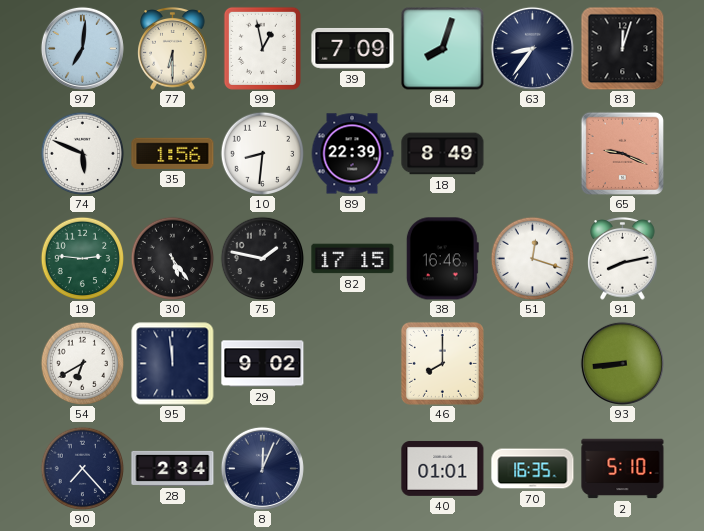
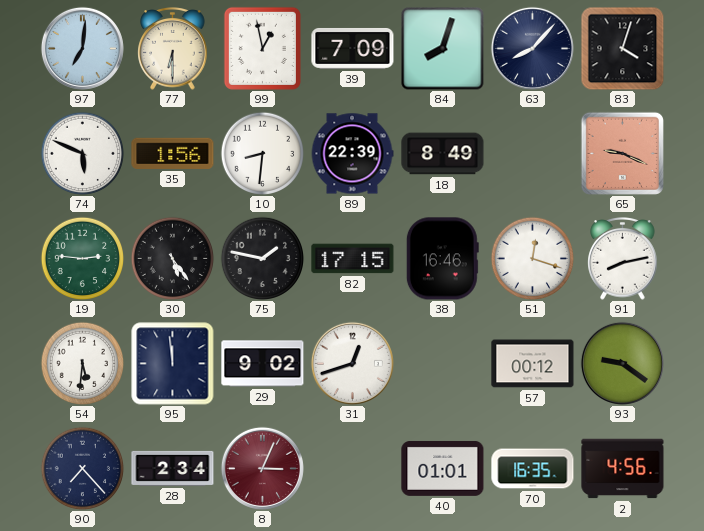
63: 8:36 -> 8:07
83: 12:03 -> 4:03
54: 6:40 -> 5:31
31: none -> 12:42
46: 8:00 -> none
57: none -> 00:12
93: 8:44 -> 9:21
8: 12:04 -> 3:04
8 dial: navy -> burgundy
2: 5:10 -> 4:56
